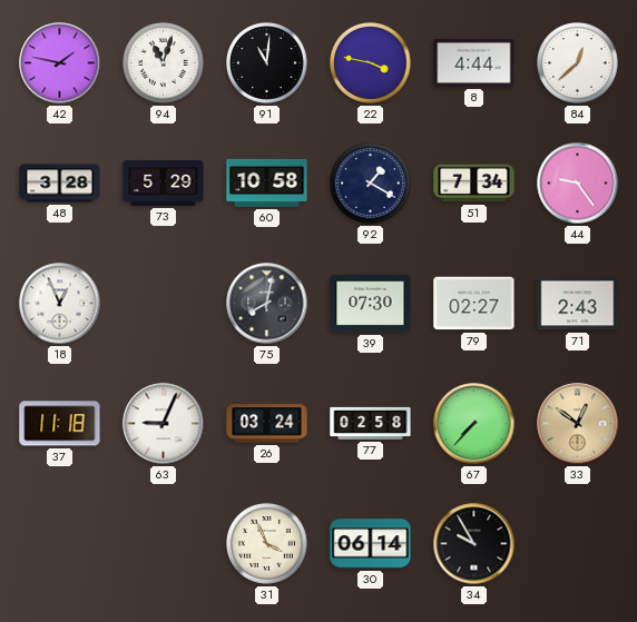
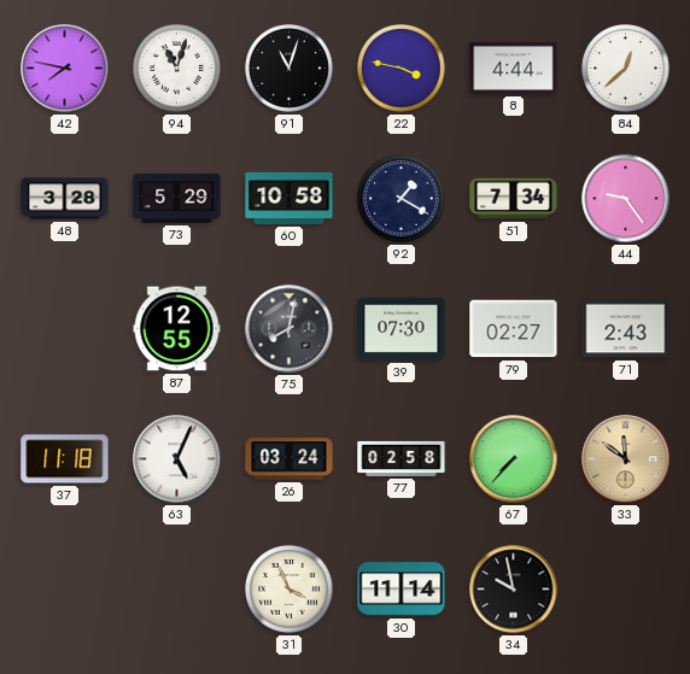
42: 1:47 -> 7:47
91: 11:01 -> 11:03
18: 12:56 -> none
87: none -> 12:55
63: 9:04 -> 5:04
33: 12:51 -> 11:51
30: 06:14 -> 11:14
34: 9:55 -> 9:58
